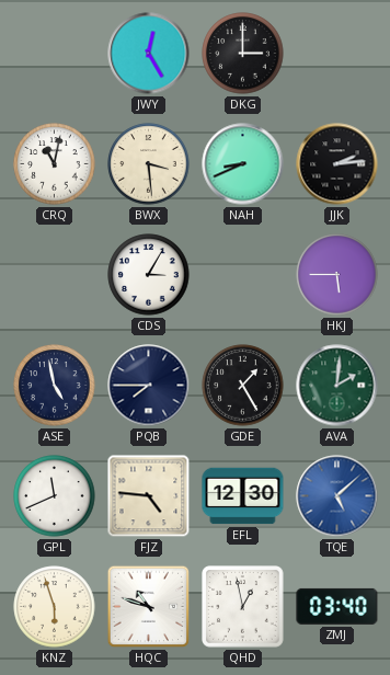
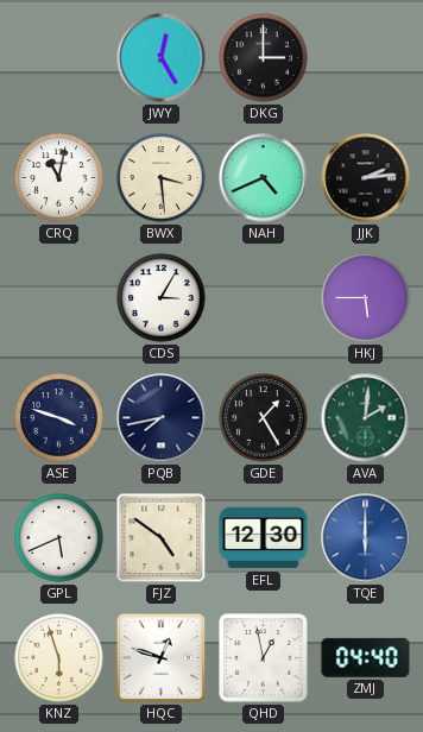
NAH: 8:41 -> 4:41
ASE: 4:58 -> 3:48
PQB: 7:45 -> 7:43
GPL: 11:41 -> 5:41
FJZ: 4:46 -> 4:51
TQE: 5:08 -> 6:00
HQC: 10:48 -> 12:48
ZMJ: 03:40 -> 04:40
